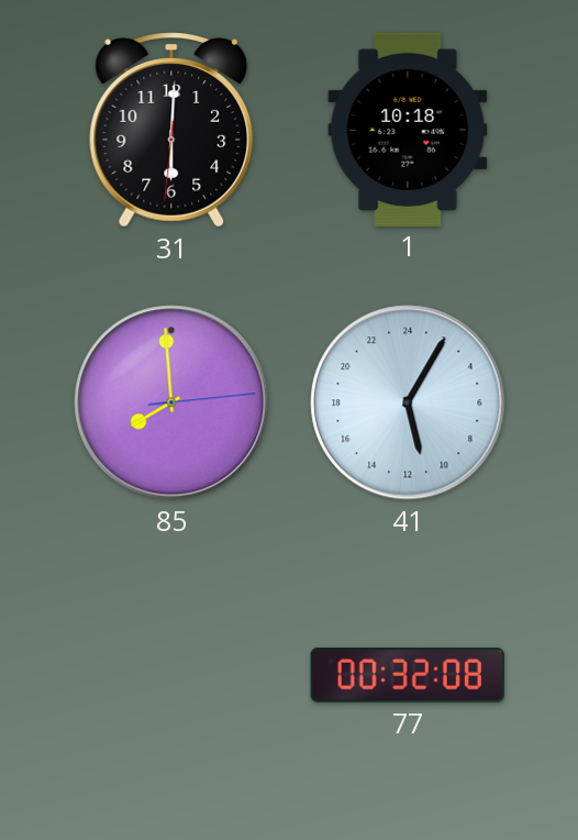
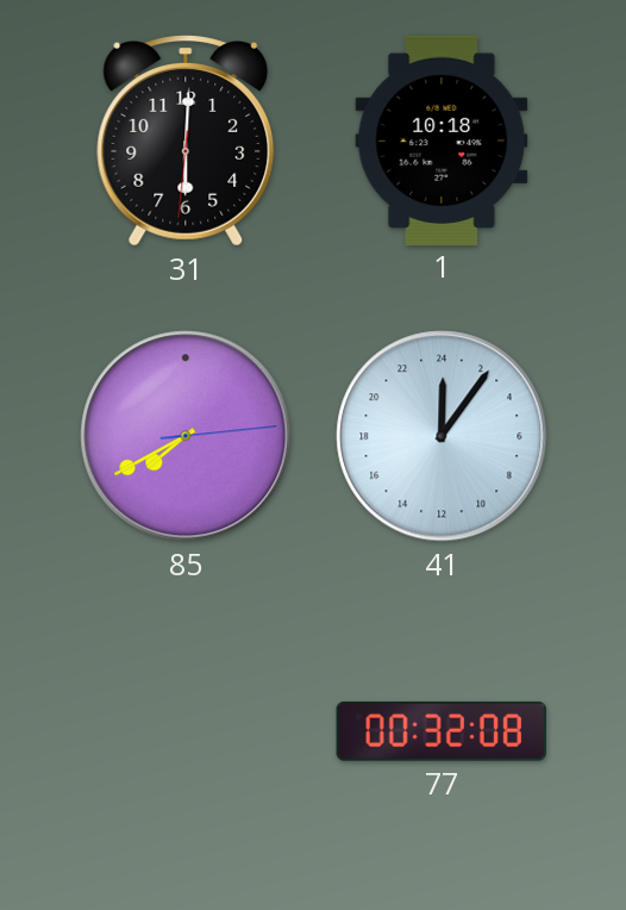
85: 7:59 -> 7:40
41: 11:05 -> 0:06
